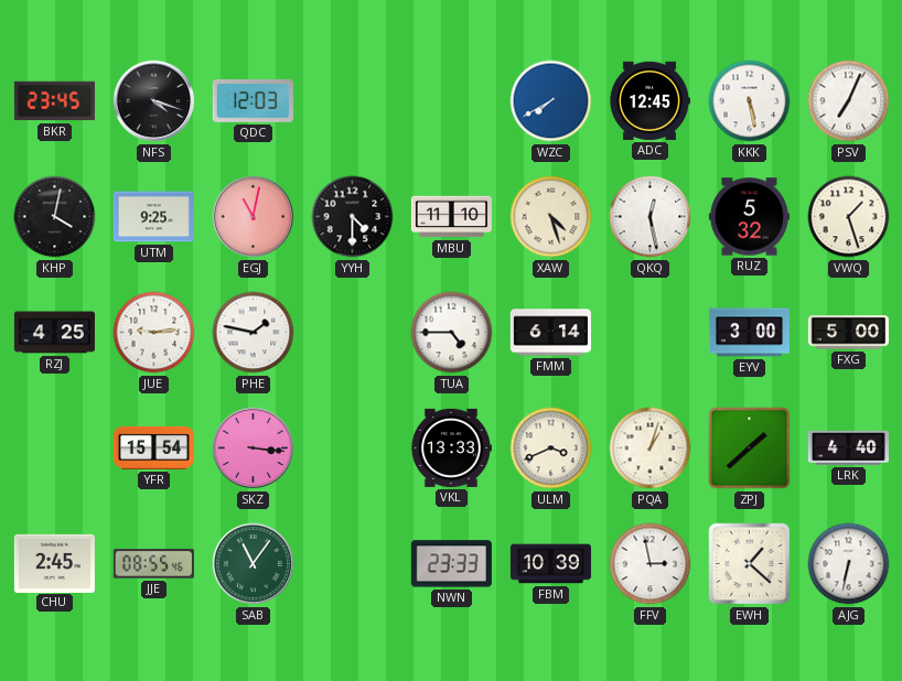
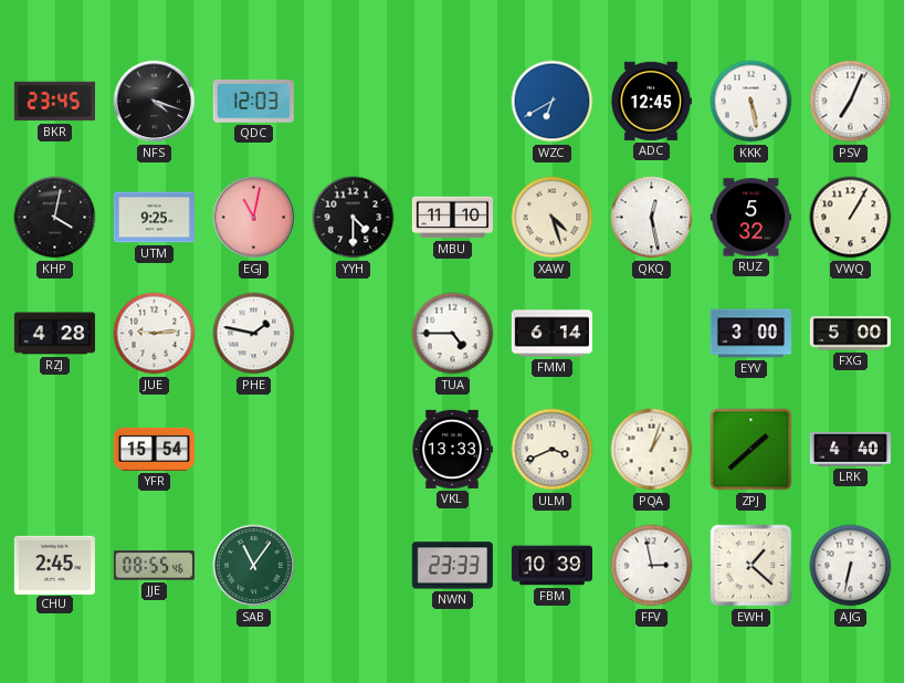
WZC: 7:40 -> 6:40
VWQ: 1:27 -> 1:05
RZJ: 4:25 -> 4:28
SKZ: 3:16 -> none
